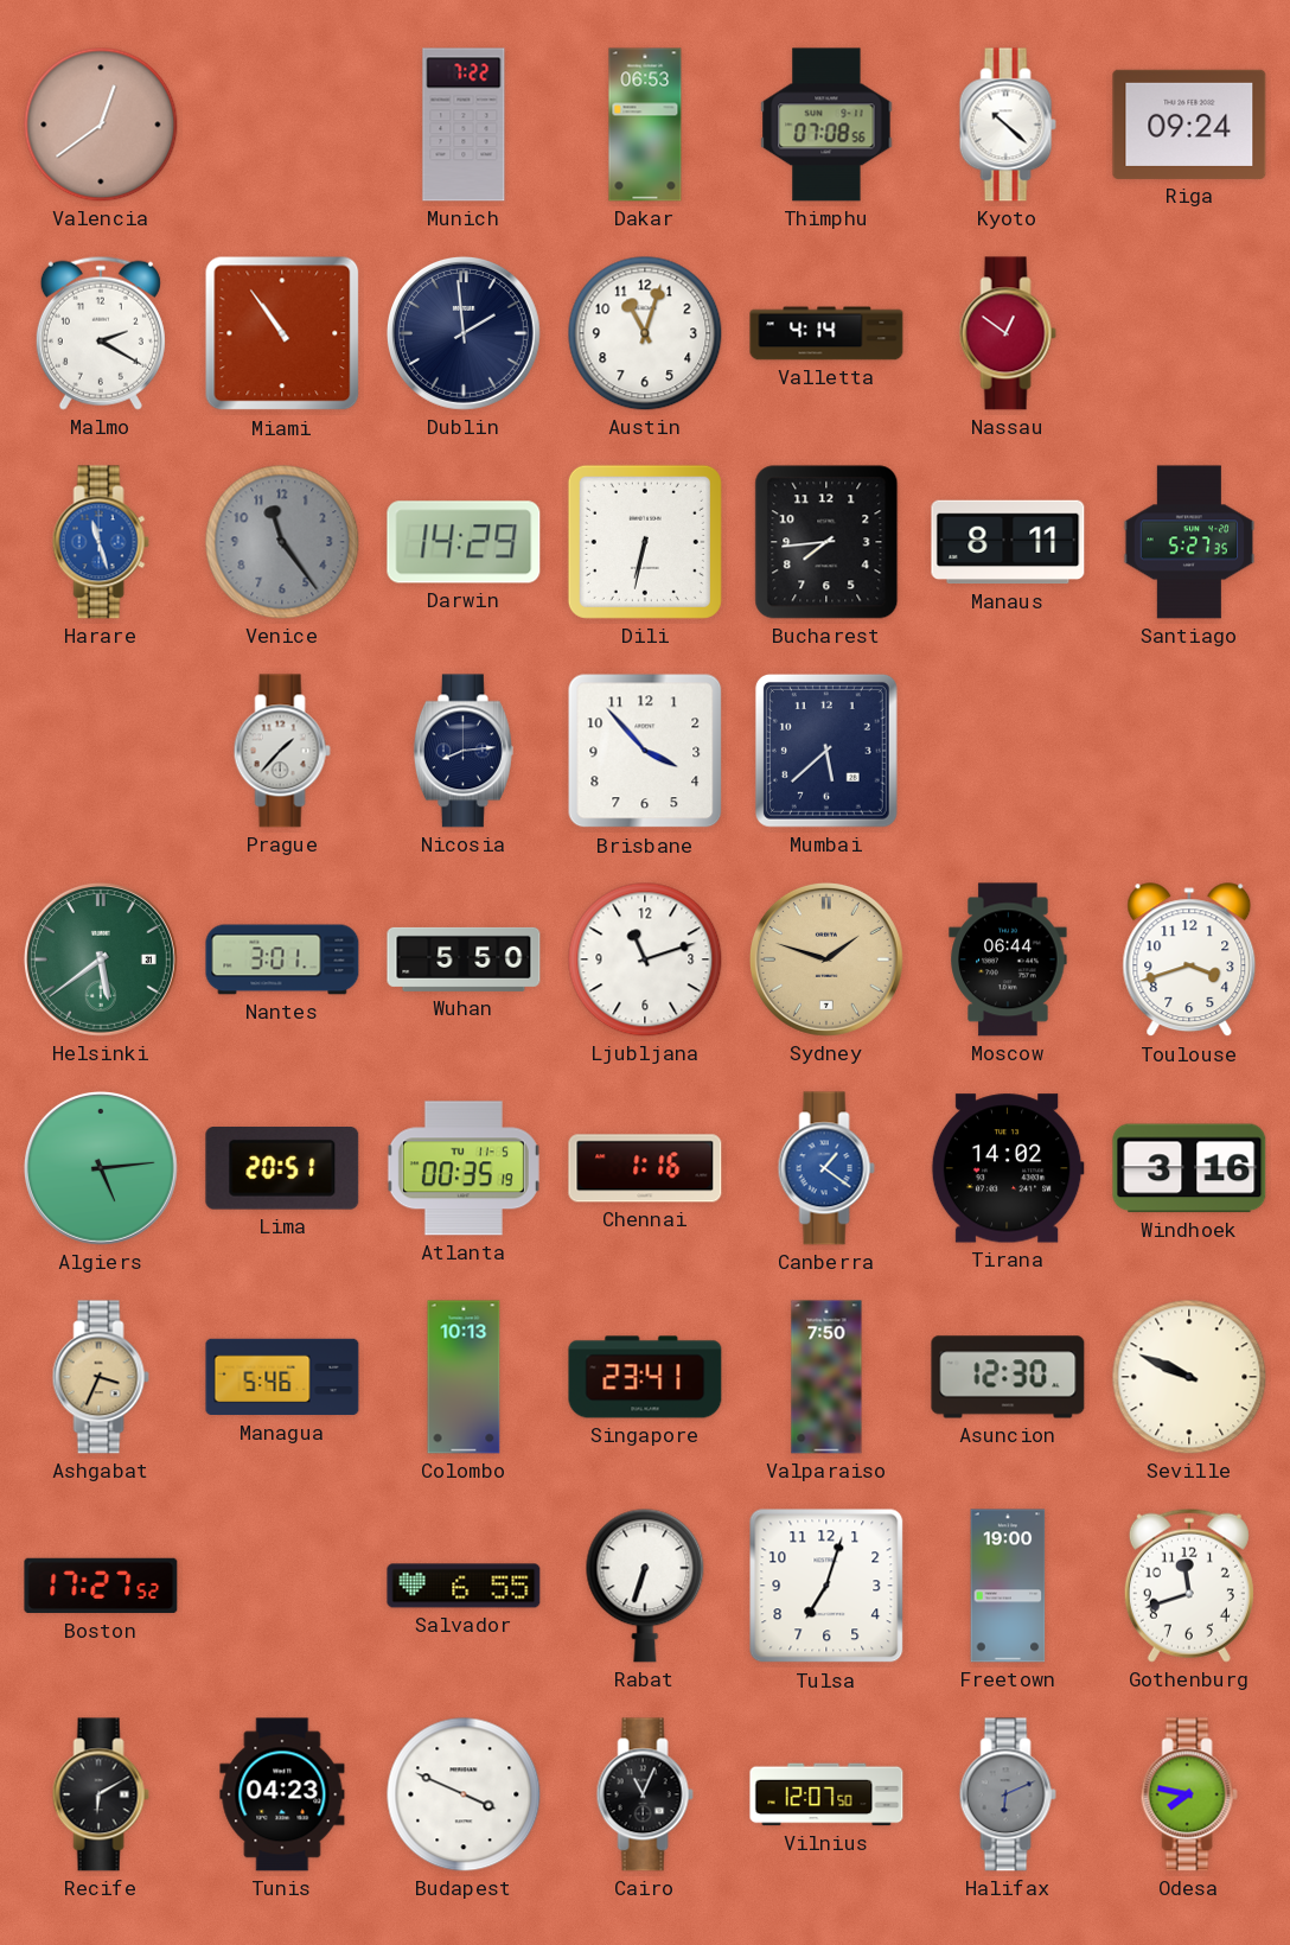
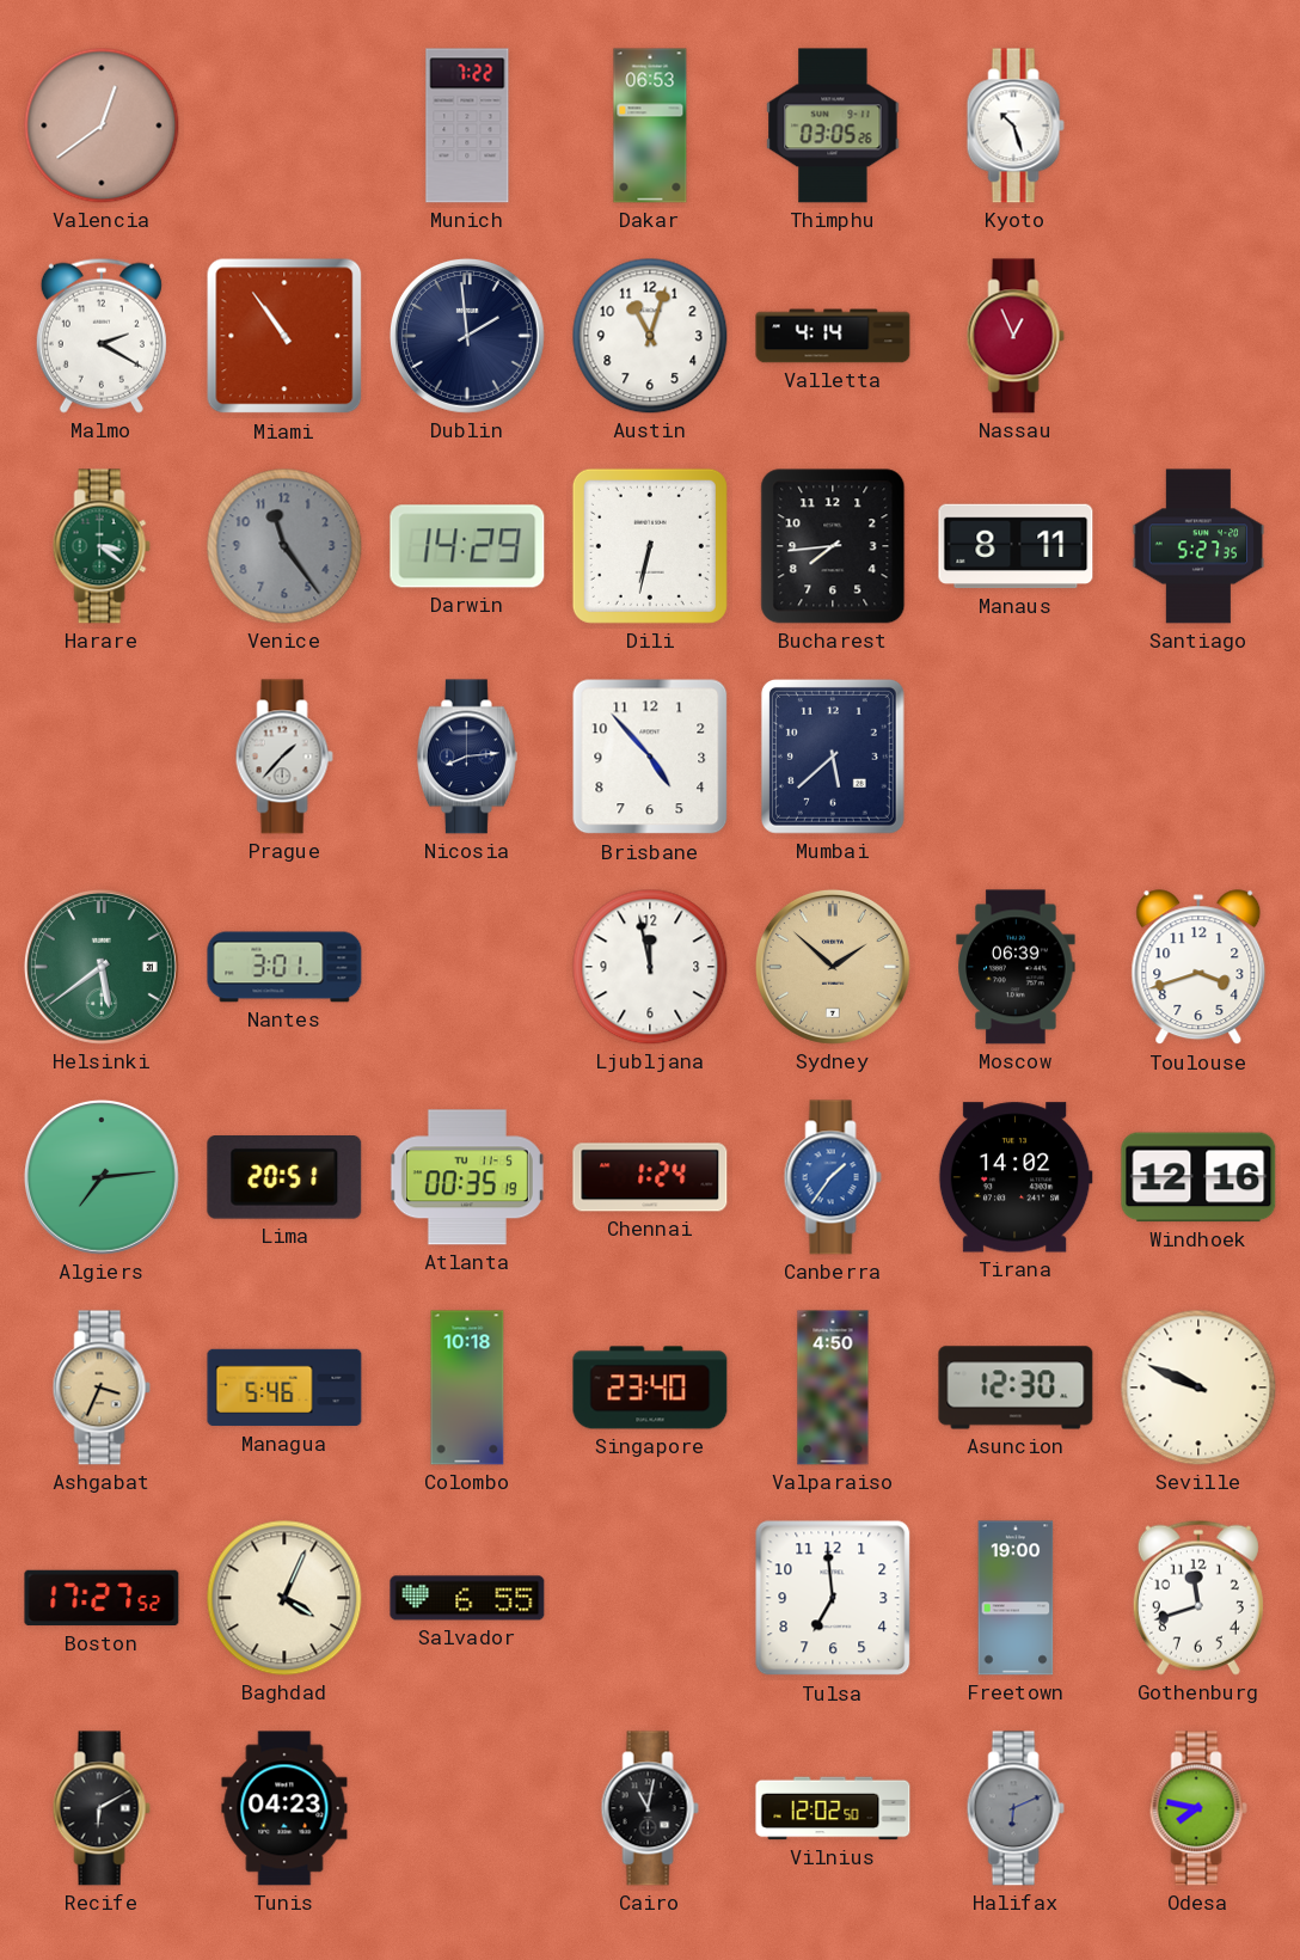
Thimphu: 07:08 -> 03:05
Kyoto: 10:22 -> 10:27
Riga: 09:24 -> none
Nassau: 12:51 -> 12:56
Harare: 11:27 -> 3:21
Harare dial: blue -> green
Brisbane: 3:53 -> 4:53
Wuhan: 5:50 -> none
Ljubljana: 11:12 -> 11:58
Sydney: 1:48 -> 1:52
Moscow: 06:44 -> 06:39
Algiers: 5:14 -> 7:14
Chennai: 1:16 -> 1:24
Canberra: 1:21 -> 1:36
Windhoek: 3:16 -> 12:16
Colombo: 10:13 -> 10:18
Singapore: 23:41 -> 23:40
Valparaiso: 7:50 -> 4:50
Baghdad: none -> 4:04
Rabat: 6:33 -> none
Tulsa: 7:03 -> 6:59
Budapest: 3:49 -> none
Cairo: 11:04 -> 11:02
Vilnius: 12:07 -> 12:02
